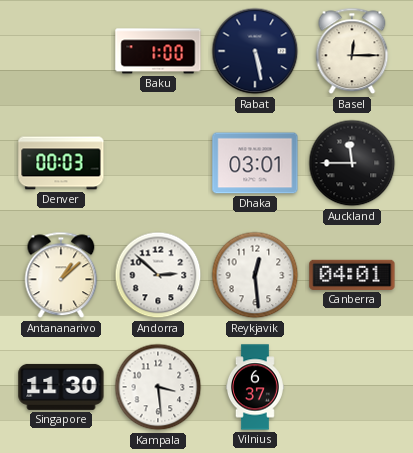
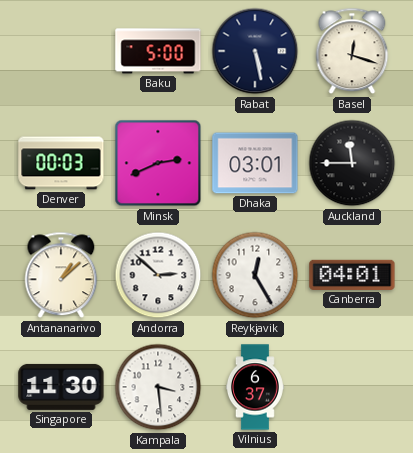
Baku: 1:00 -> 5:00
Basel: 12:15 -> 12:18
Minsk: none -> 2:41
Reykjavik: 12:29 -> 12:25
